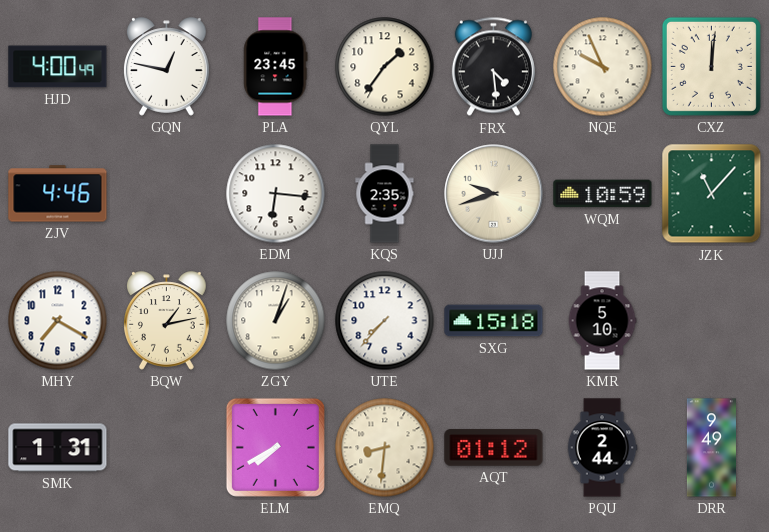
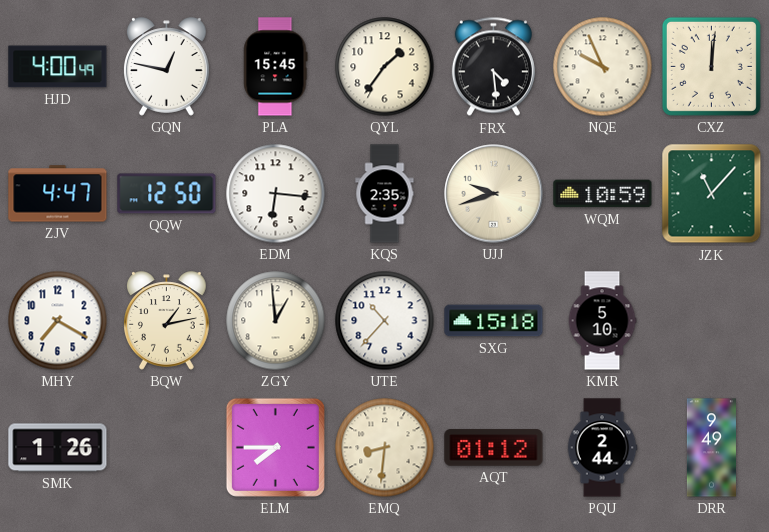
PLA: 23:45 -> 15:45
ZJV: 4:46 -> 4:47
QQW: none -> 12:50
ZGY: 1:03 -> 12:59
UTE: 7:37 -> 10:37
SMK: 1:31 -> 1:26
ELM: 7:40 -> 7:45
